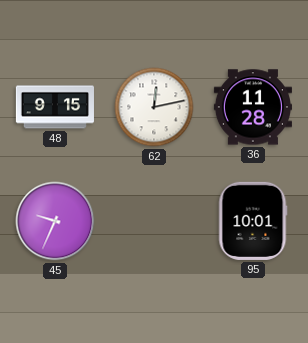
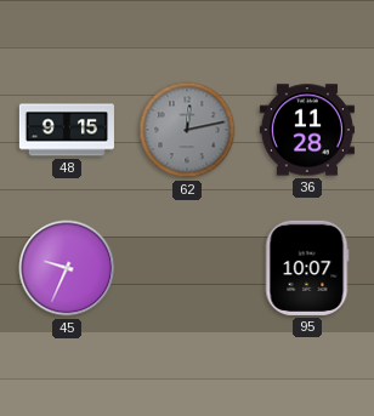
62 dial: white -> grey
95: 10:01 -> 10:07
